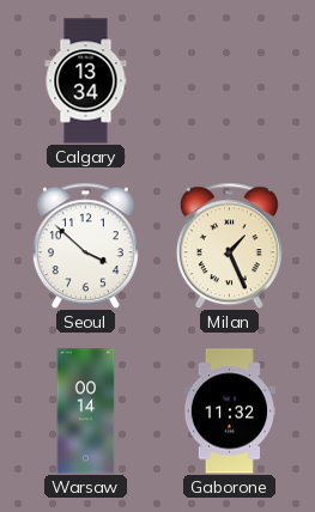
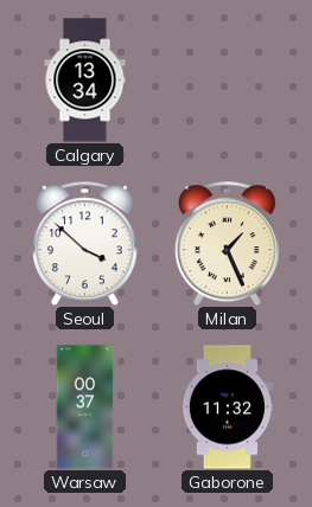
Warsaw: 00:14 -> 00:37
